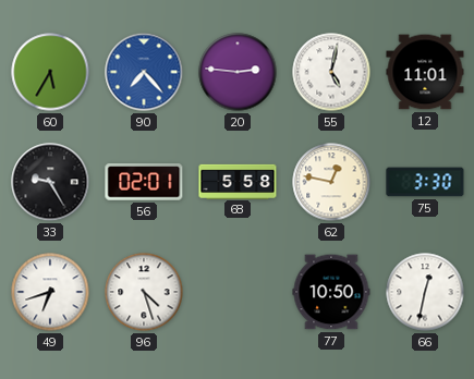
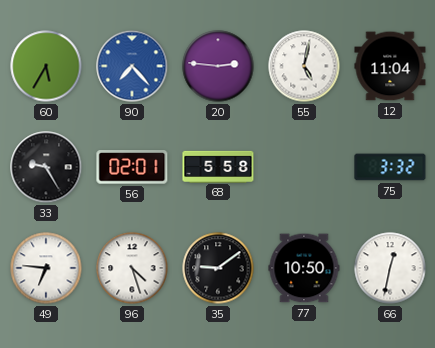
12: 11:01 -> 11:04
62: 12:47 -> none
75: 3:30 -> 3:32
49: 6:42 -> 6:46
35: none -> 9:09
